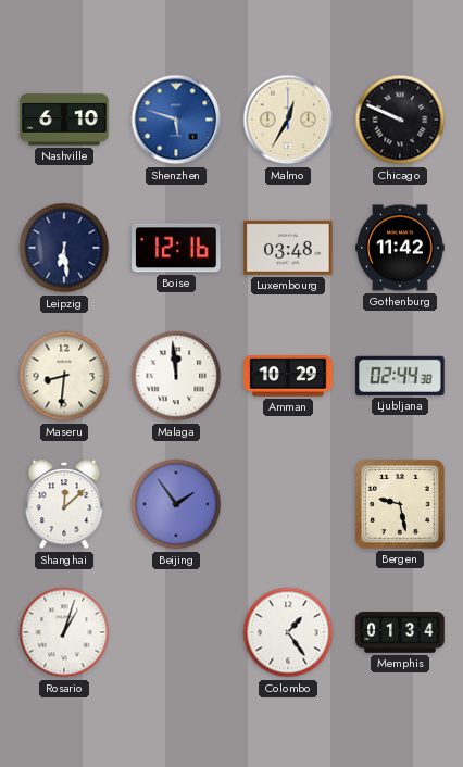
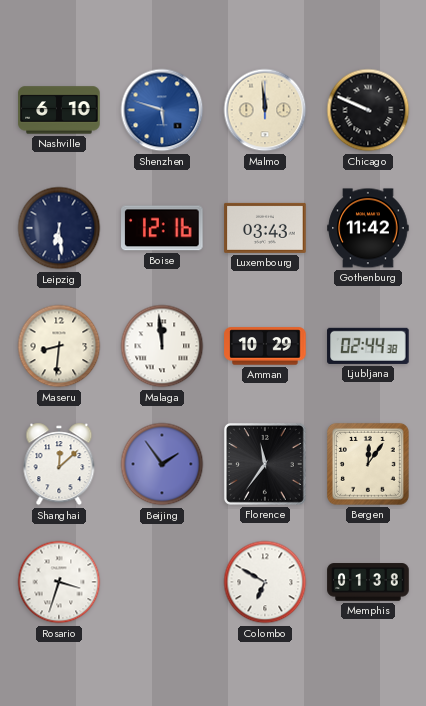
Malmo: 12:35 -> 11:59
Luxembourg: 03:48 -> 03:43
Florence: none -> 11:36
Bergen: 9:28 -> 12:06
Rosario: 1:03 -> 3:33
Colombo: 1:24 -> 6:50
Memphis: 01:34 -> 01:38
